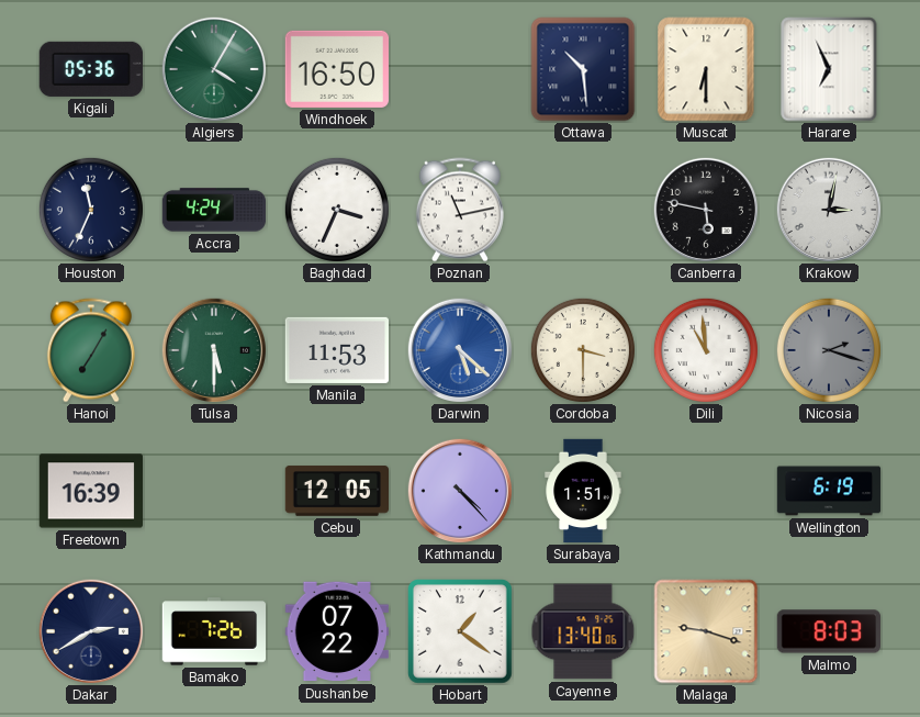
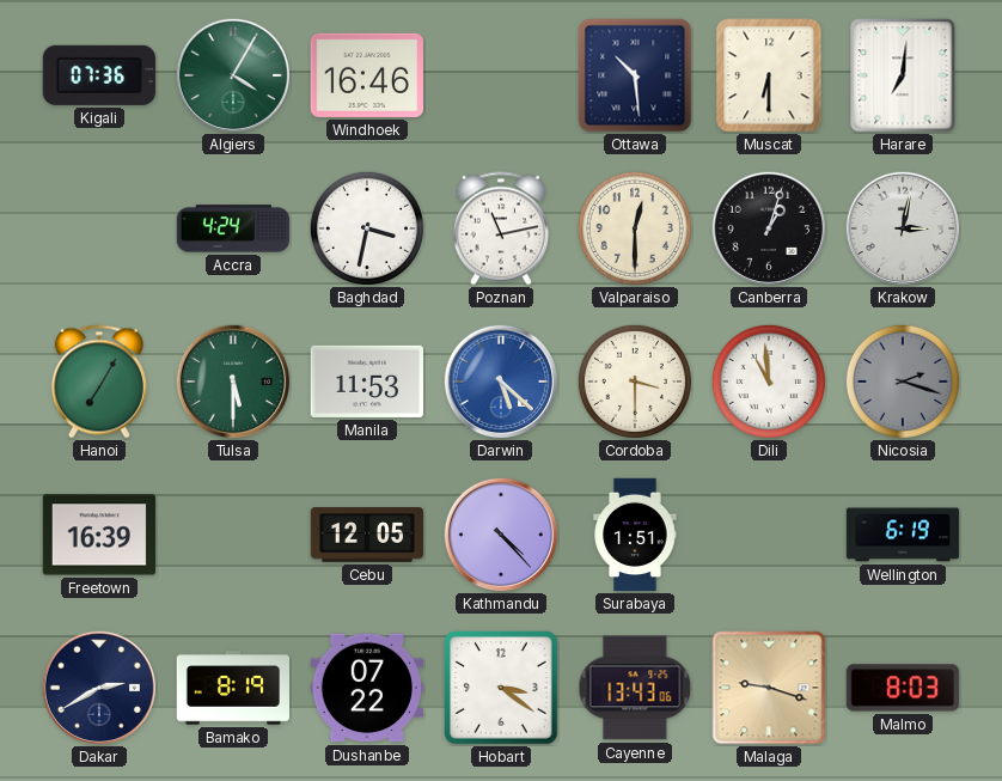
Kigali: 05:36 -> 07:36
Windhoek: 16:50 -> 16:46
Harare: 6:56 -> 7:01
Houston: 11:34 -> none
Baghdad: 3:34 -> 3:32
Valparaiso: none -> 12:30
Canberra: 5:47 -> 1:03
Bamako: 7:26 -> 8:19
Hobart: 1:21 -> 3:21
Cayenne: 13:40 -> 13:43
